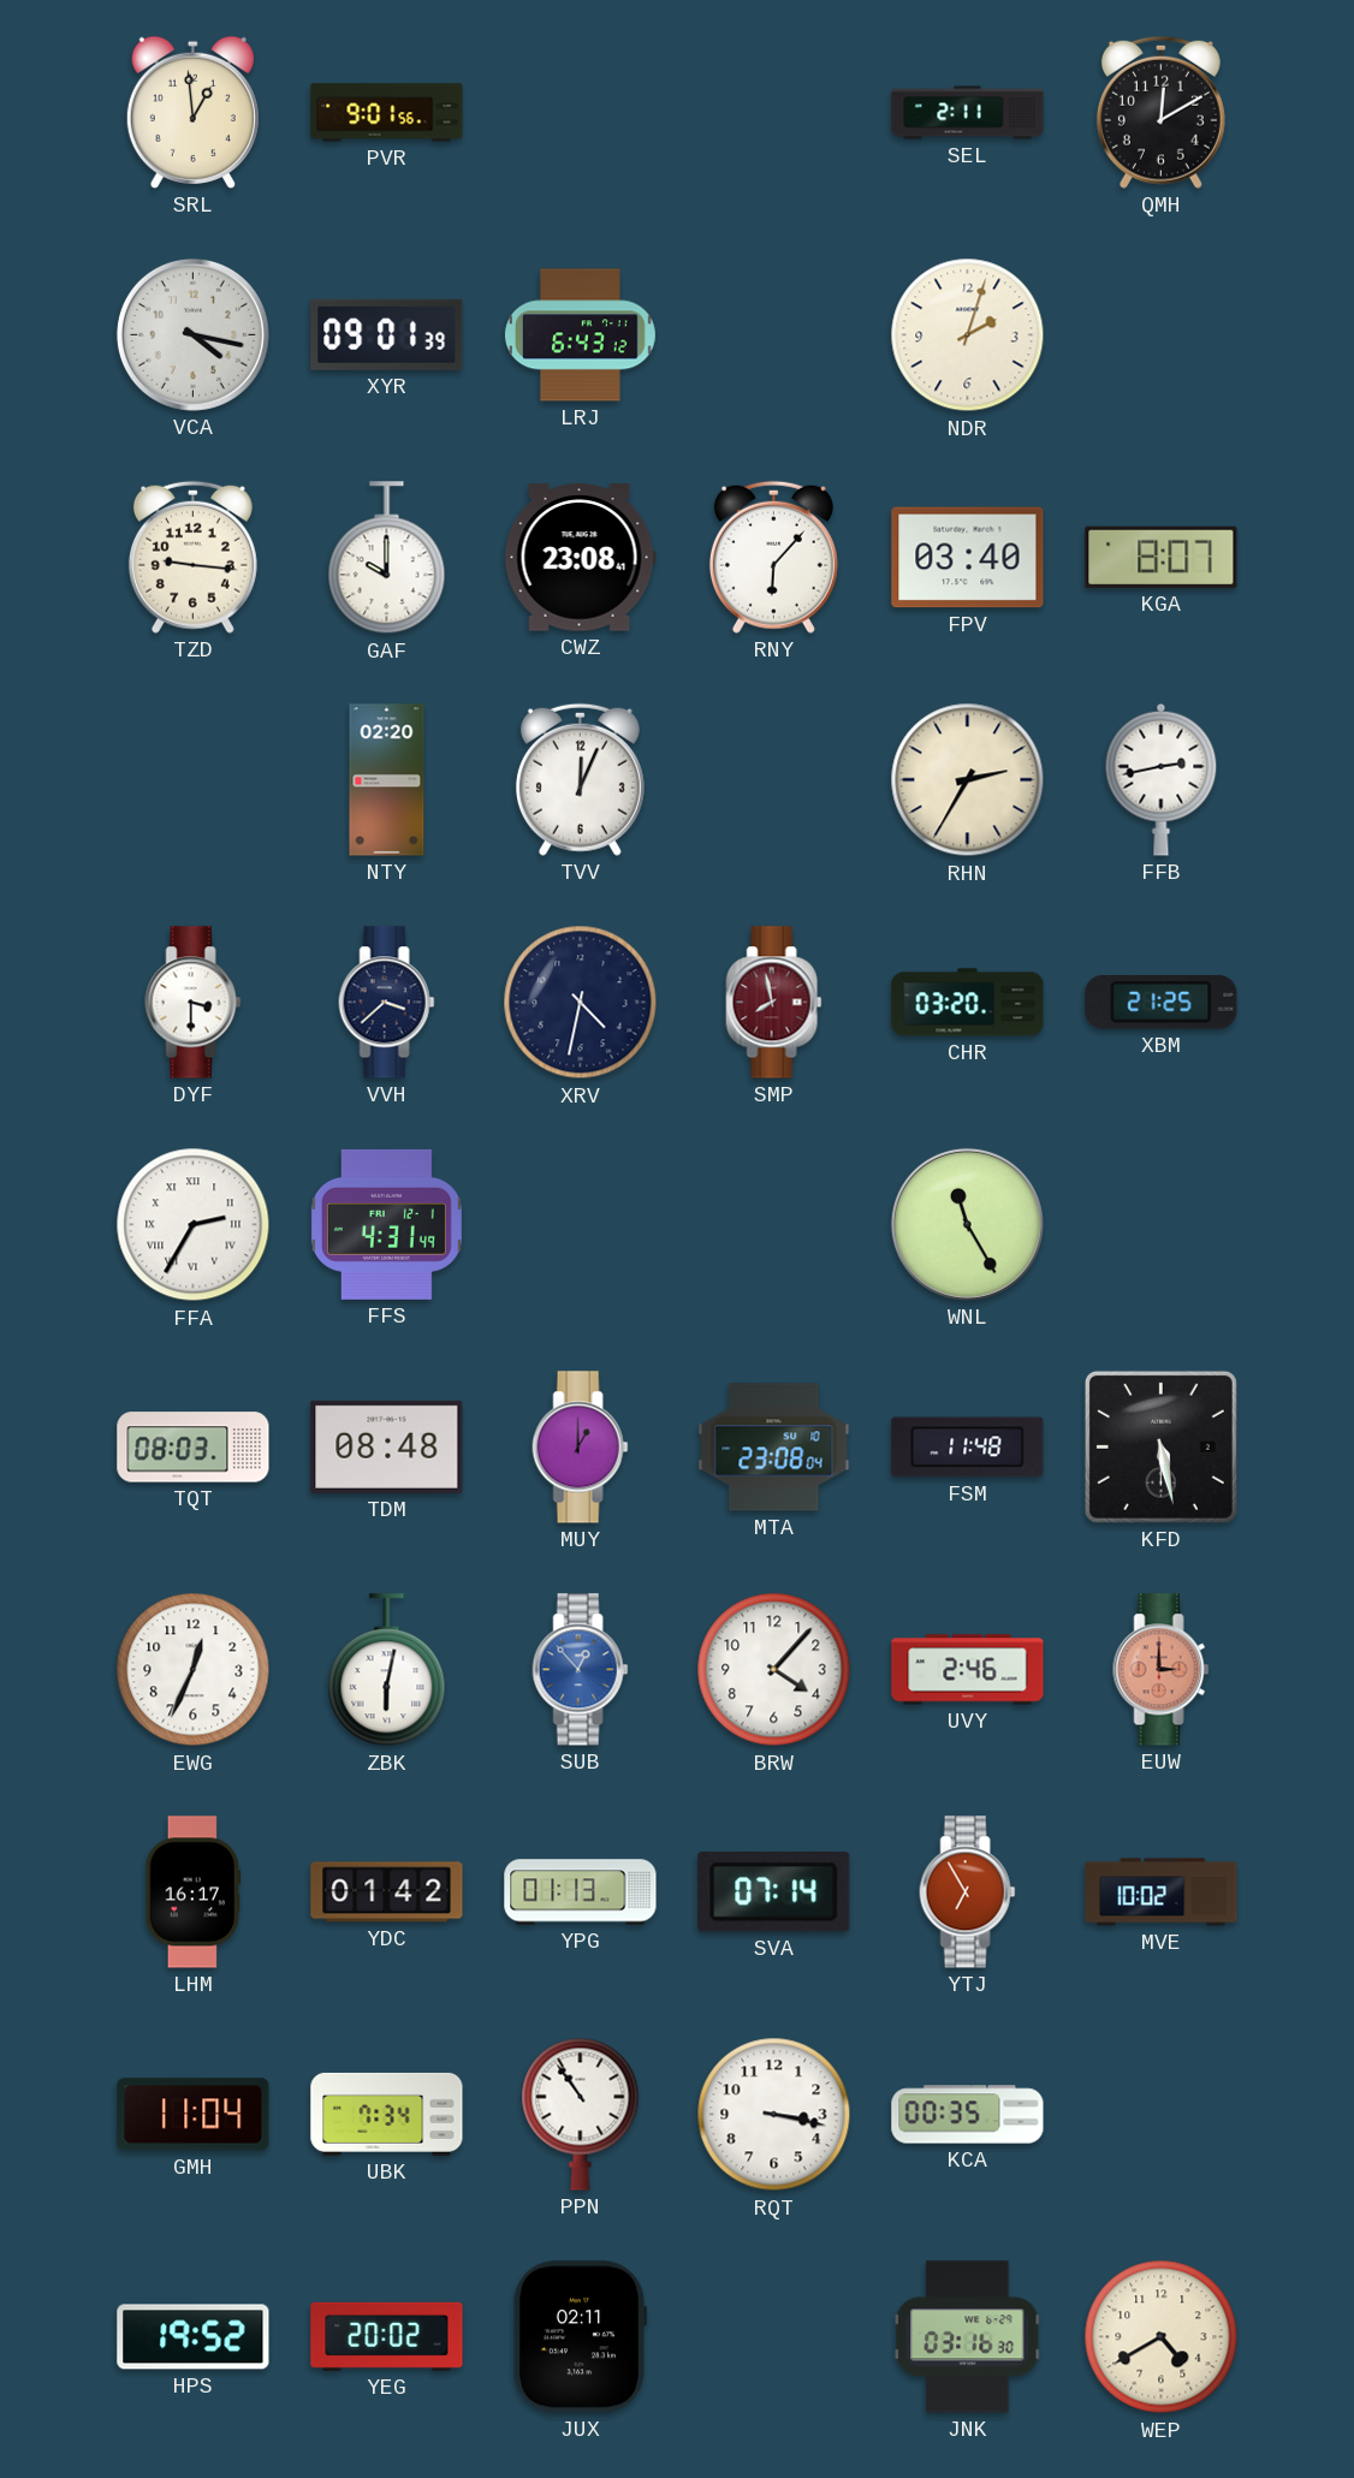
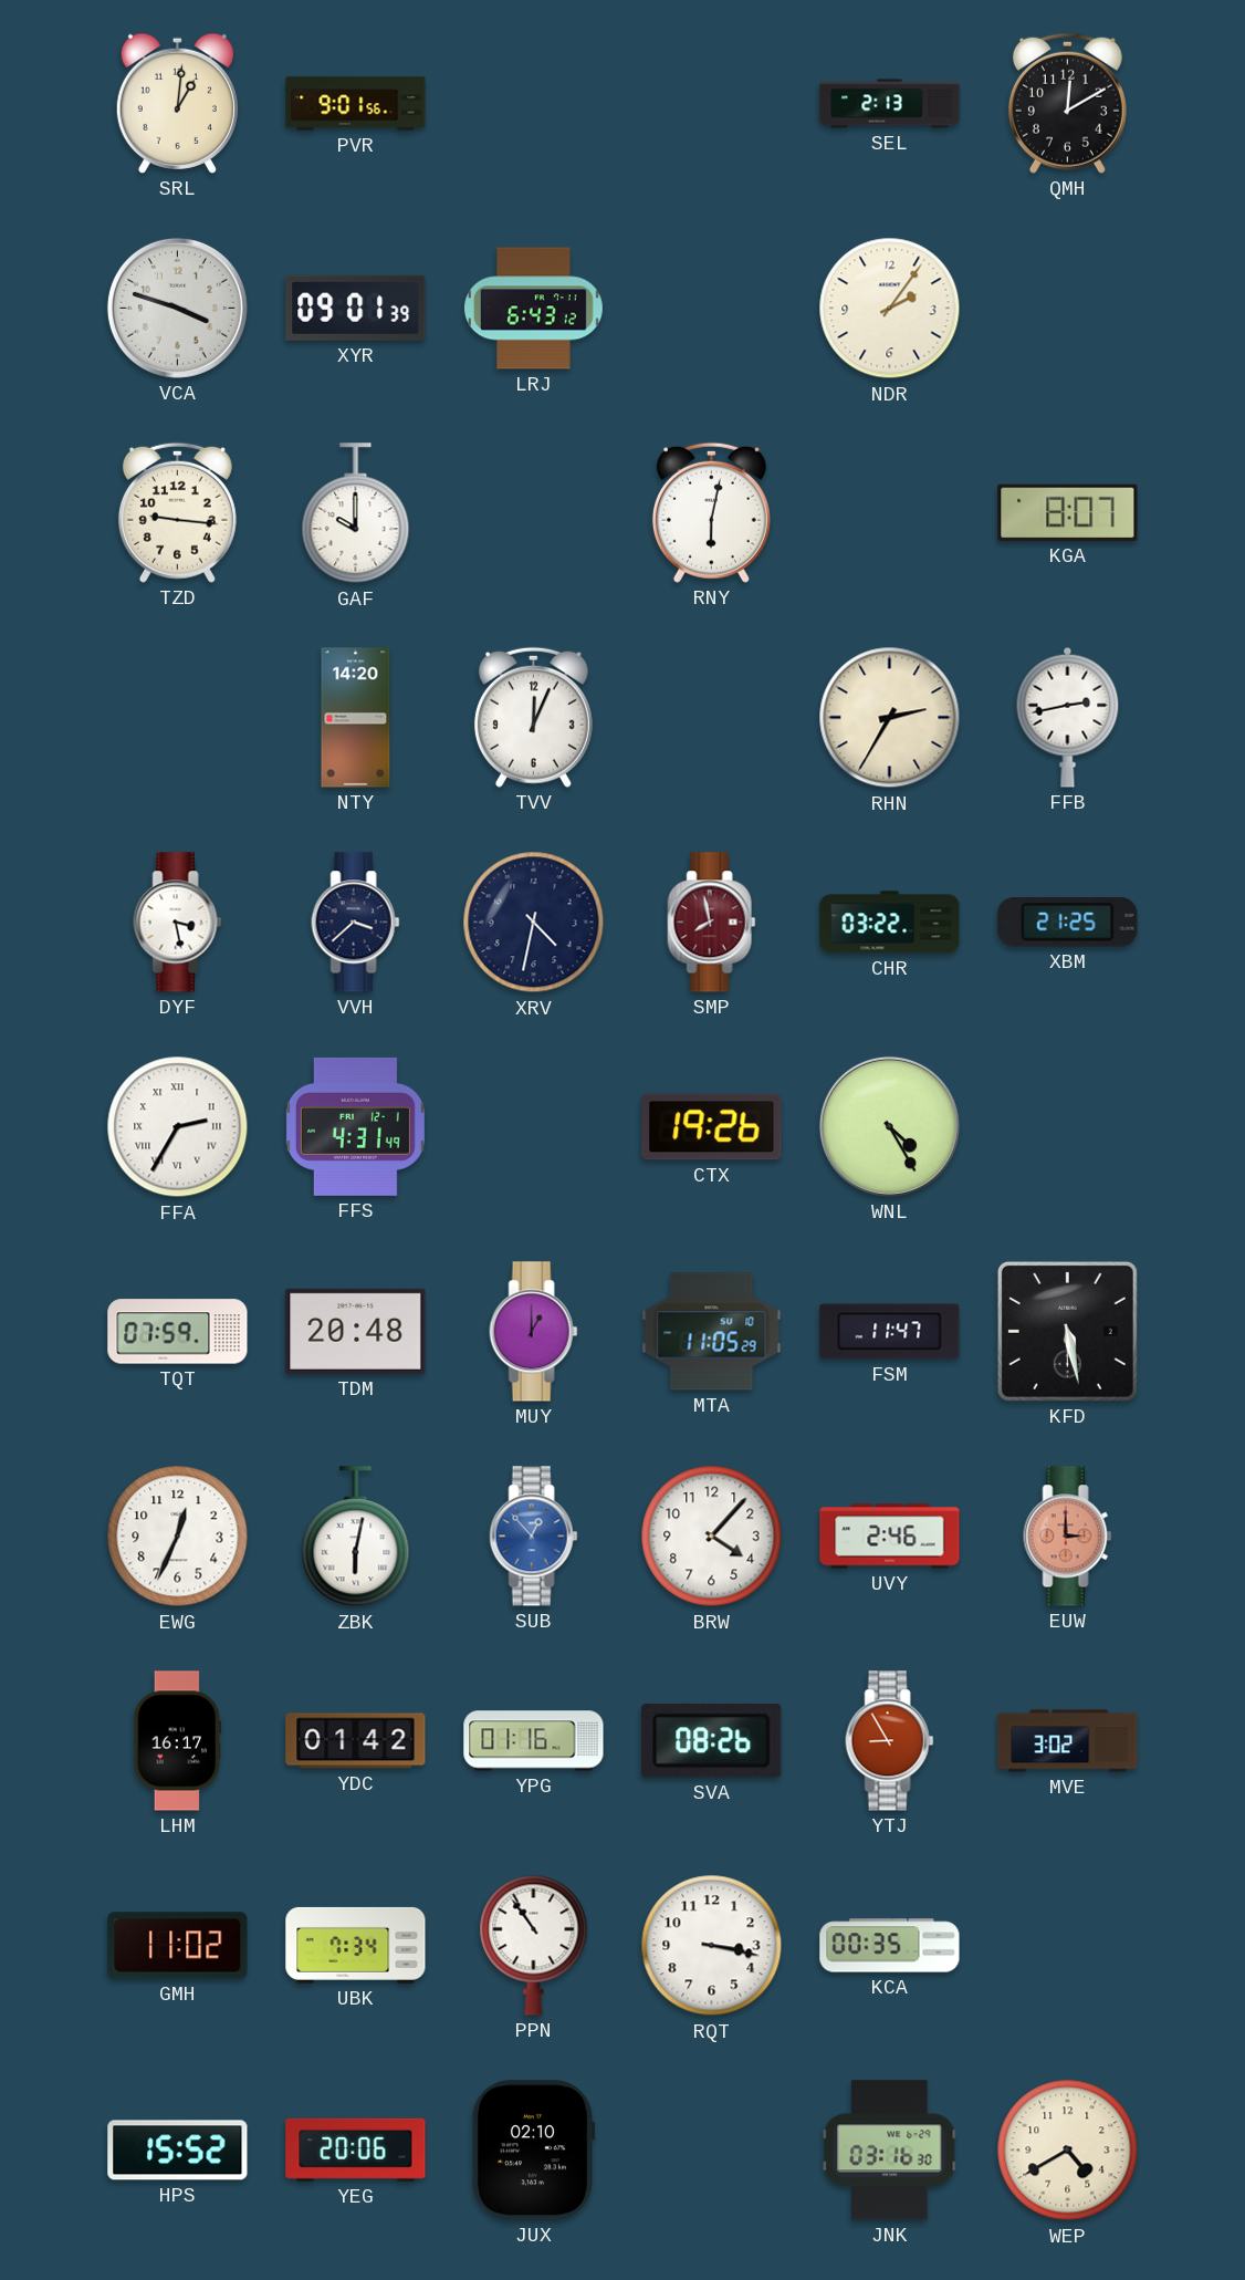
SRL: 12:59 -> 1:01
SEL: 2:11 -> 2:13
VCA: 4:17 -> 3:48
NDR: 2:03 -> 2:06
CWZ: 23:08 -> none
RNY: 6:07 -> 6:02
FPV: 03:40 -> none
NTY: 02:20 -> 14:20
DYF: 3:30 -> 3:28
CHR: 03:20 -> 03:22
CTX: none -> 19:26
WNL: 11:25 -> 4:25
TQT: 08:03 -> 07:59
TDM: 08:48 -> 20:48
MTA: 23:08 -> 11:05
FSM: 11:48 -> 11:47
YPG: 01:13 -> 01:16
SVA: 07:14 -> 08:26
YTJ: 6:55 -> 8:55
MVE: 10:02 -> 3:02
GMH: 11:04 -> 11:02
HPS: 19:52 -> 15:52
YEG: 20:02 -> 20:06
JUX: 02:11 -> 02:10
